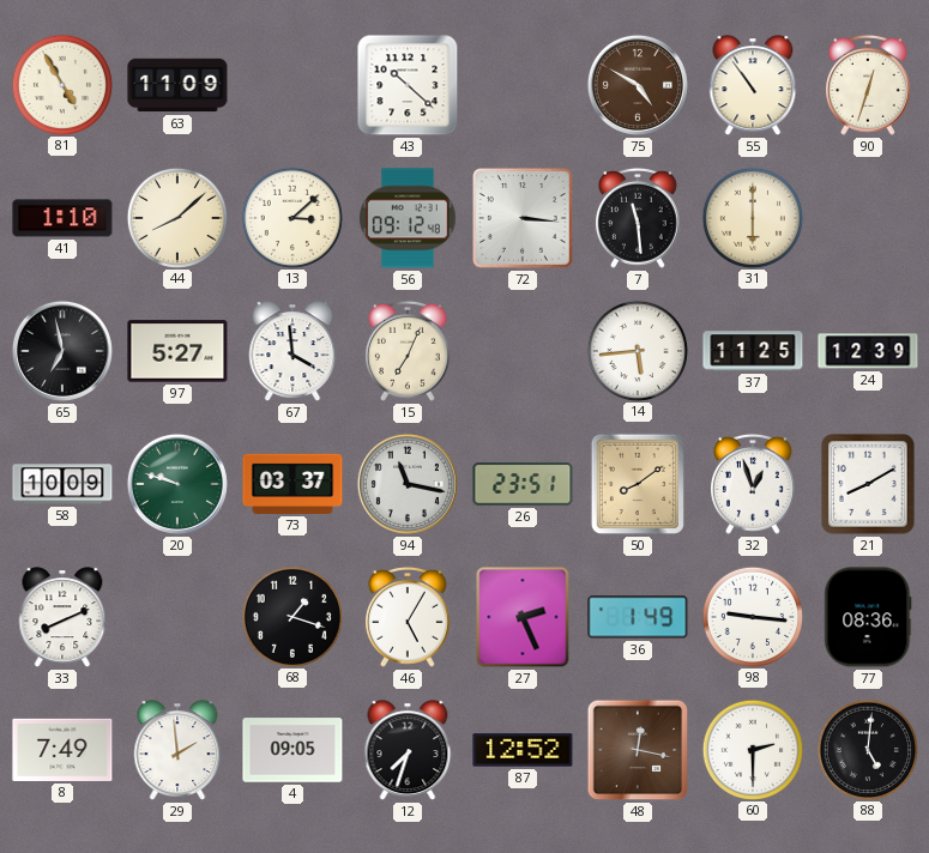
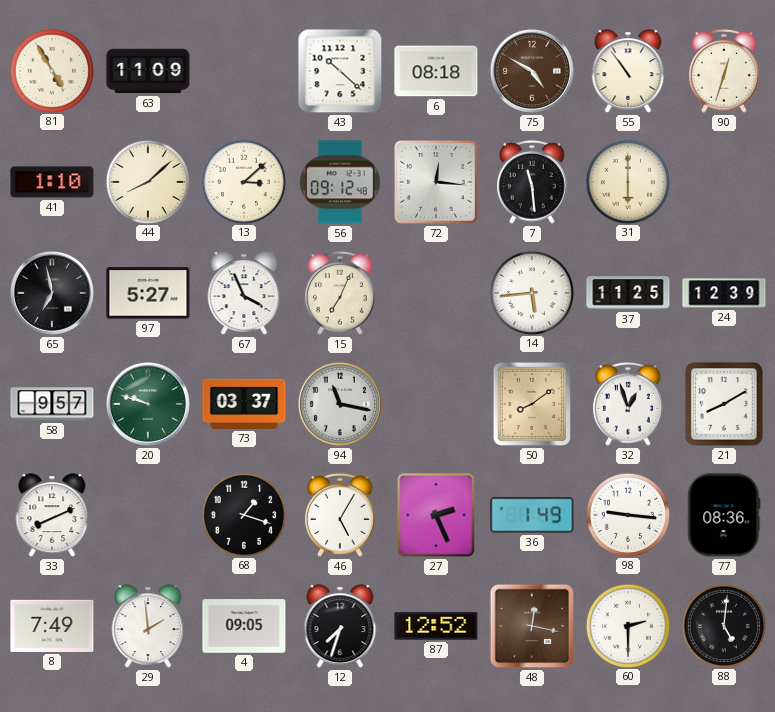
6: none -> 08:18
72: 3:16 -> 12:16
67: 3:59 -> 3:56
58: 10:09 -> 9:57
26: 23:51 -> none
